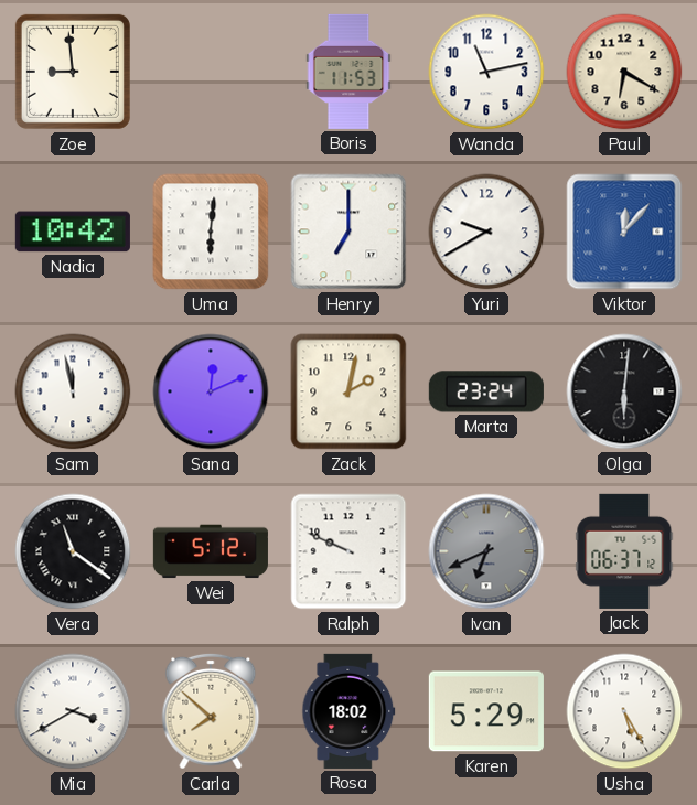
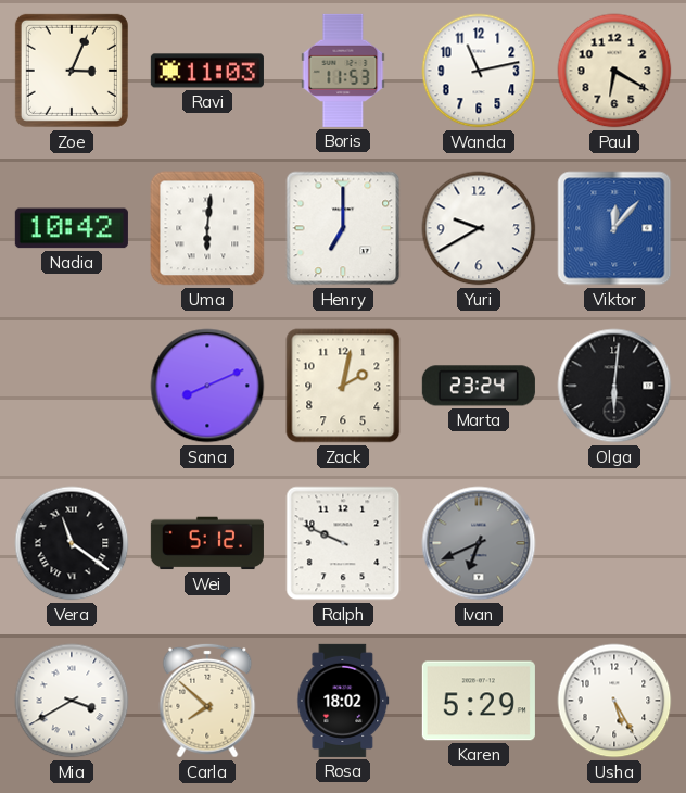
Zoe: 8:59 -> 3:04
Ravi: none -> 11:03
Sam: 11:58 -> none
Sana: 12:11 -> 8:11
Jack: 06:37 -> none
